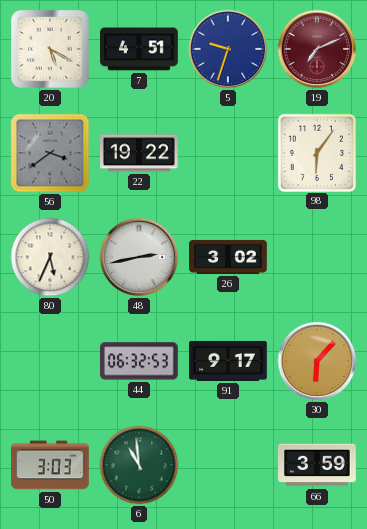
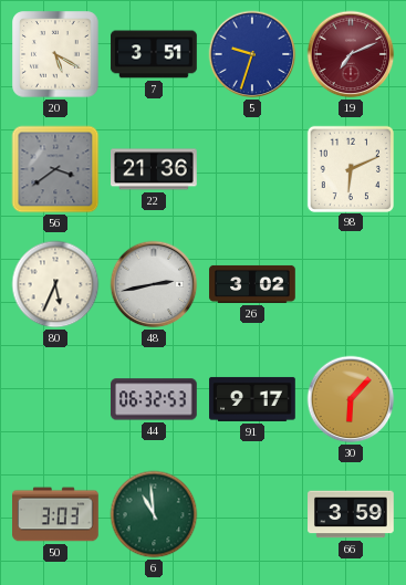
7: 4:51 -> 3:51
22: 19:22 -> 21:36
98: 6:06 -> 6:11
